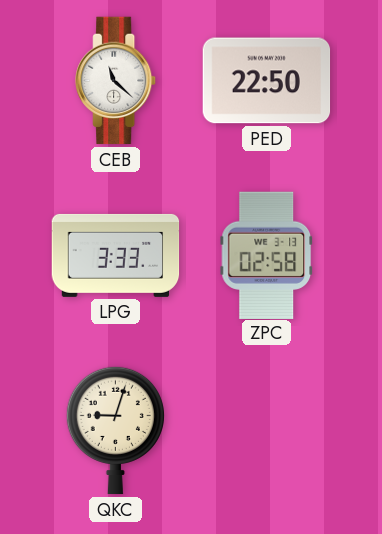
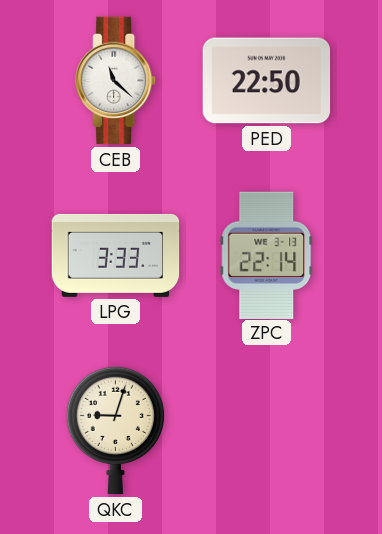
ZPC: 02:58 -> 22:14
